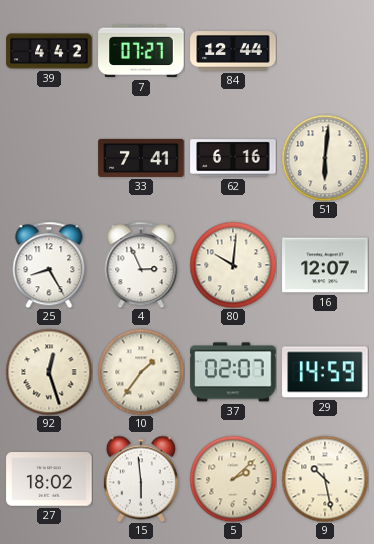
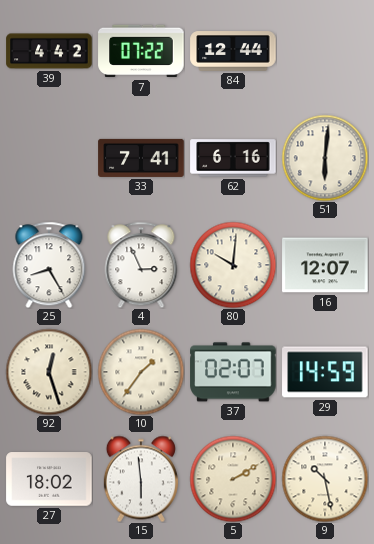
7: 07:27 -> 07:22
5: 2:08 -> 2:10
